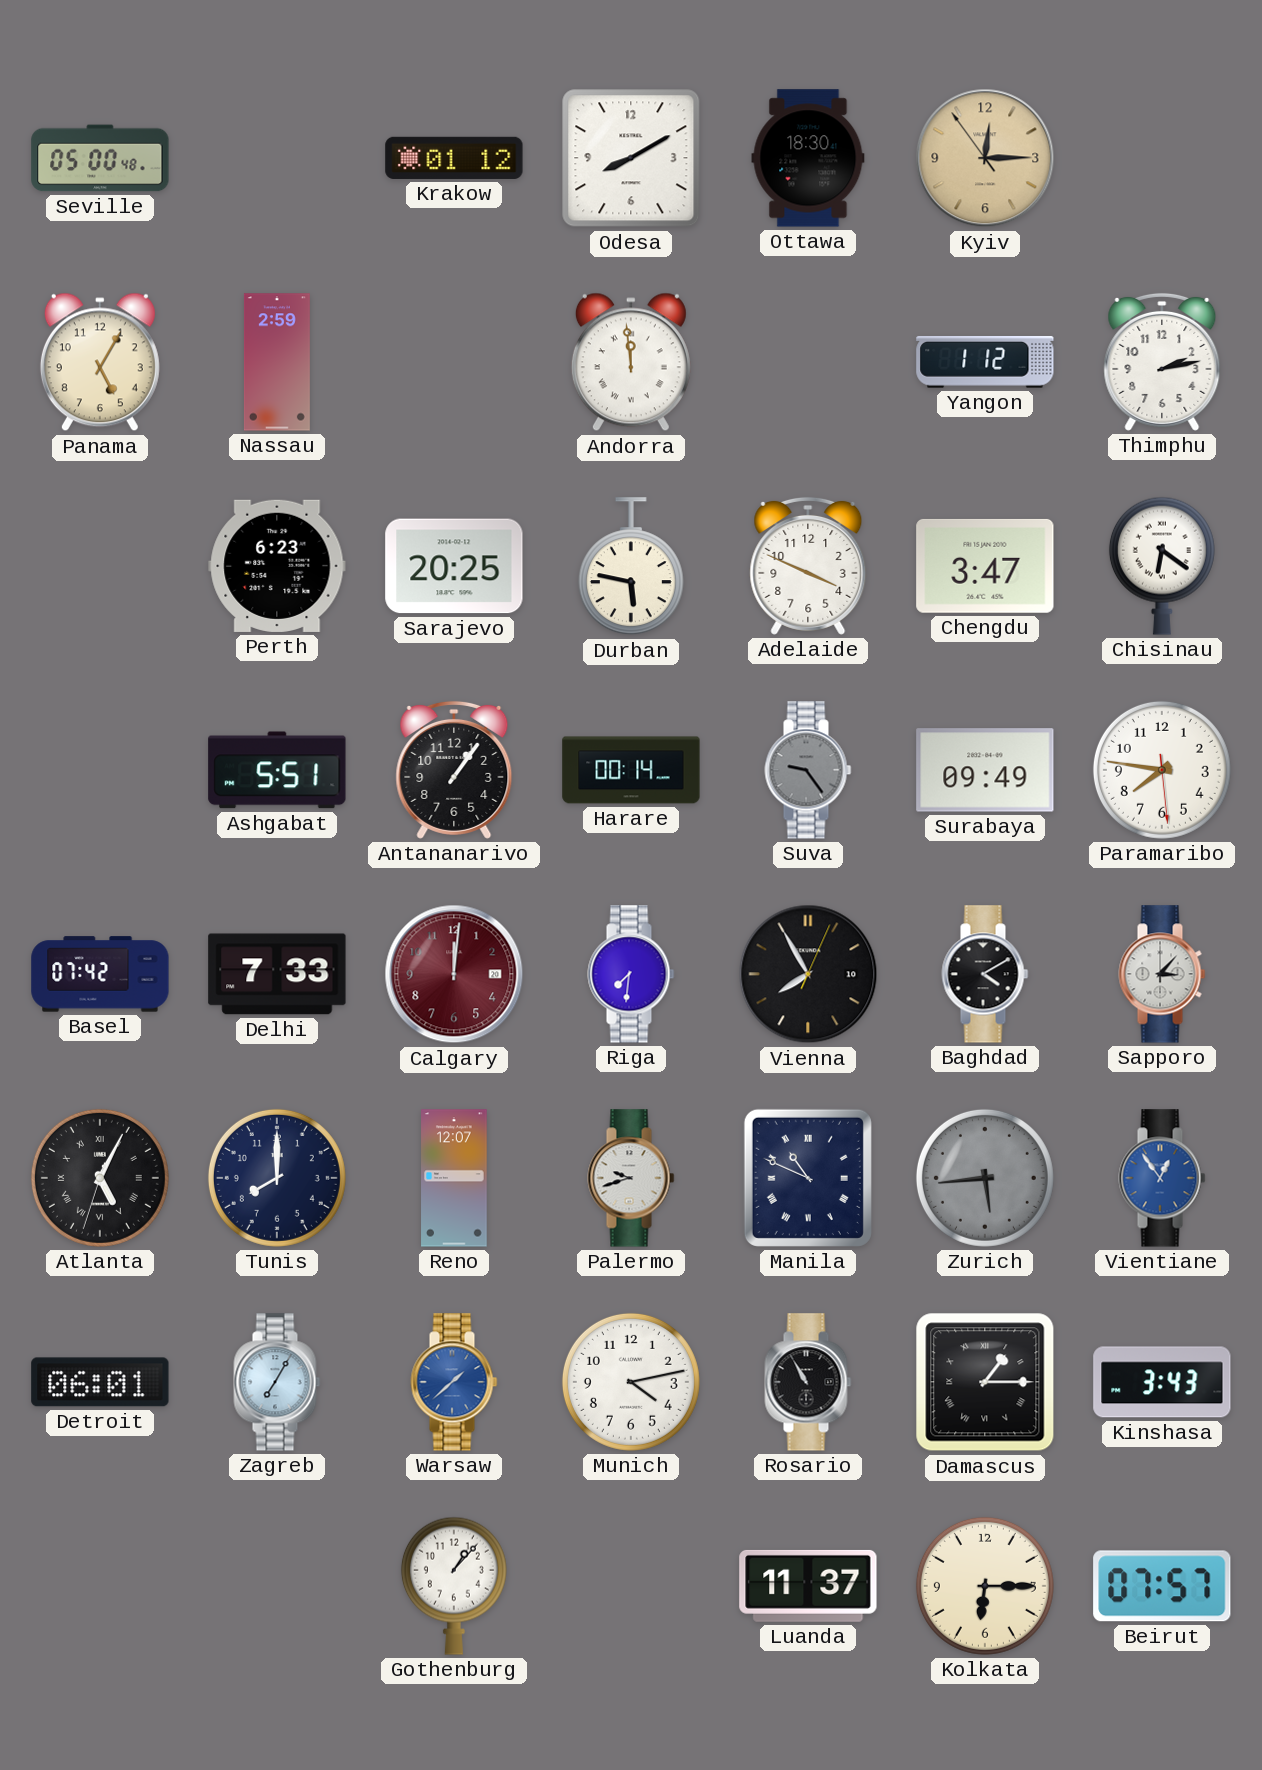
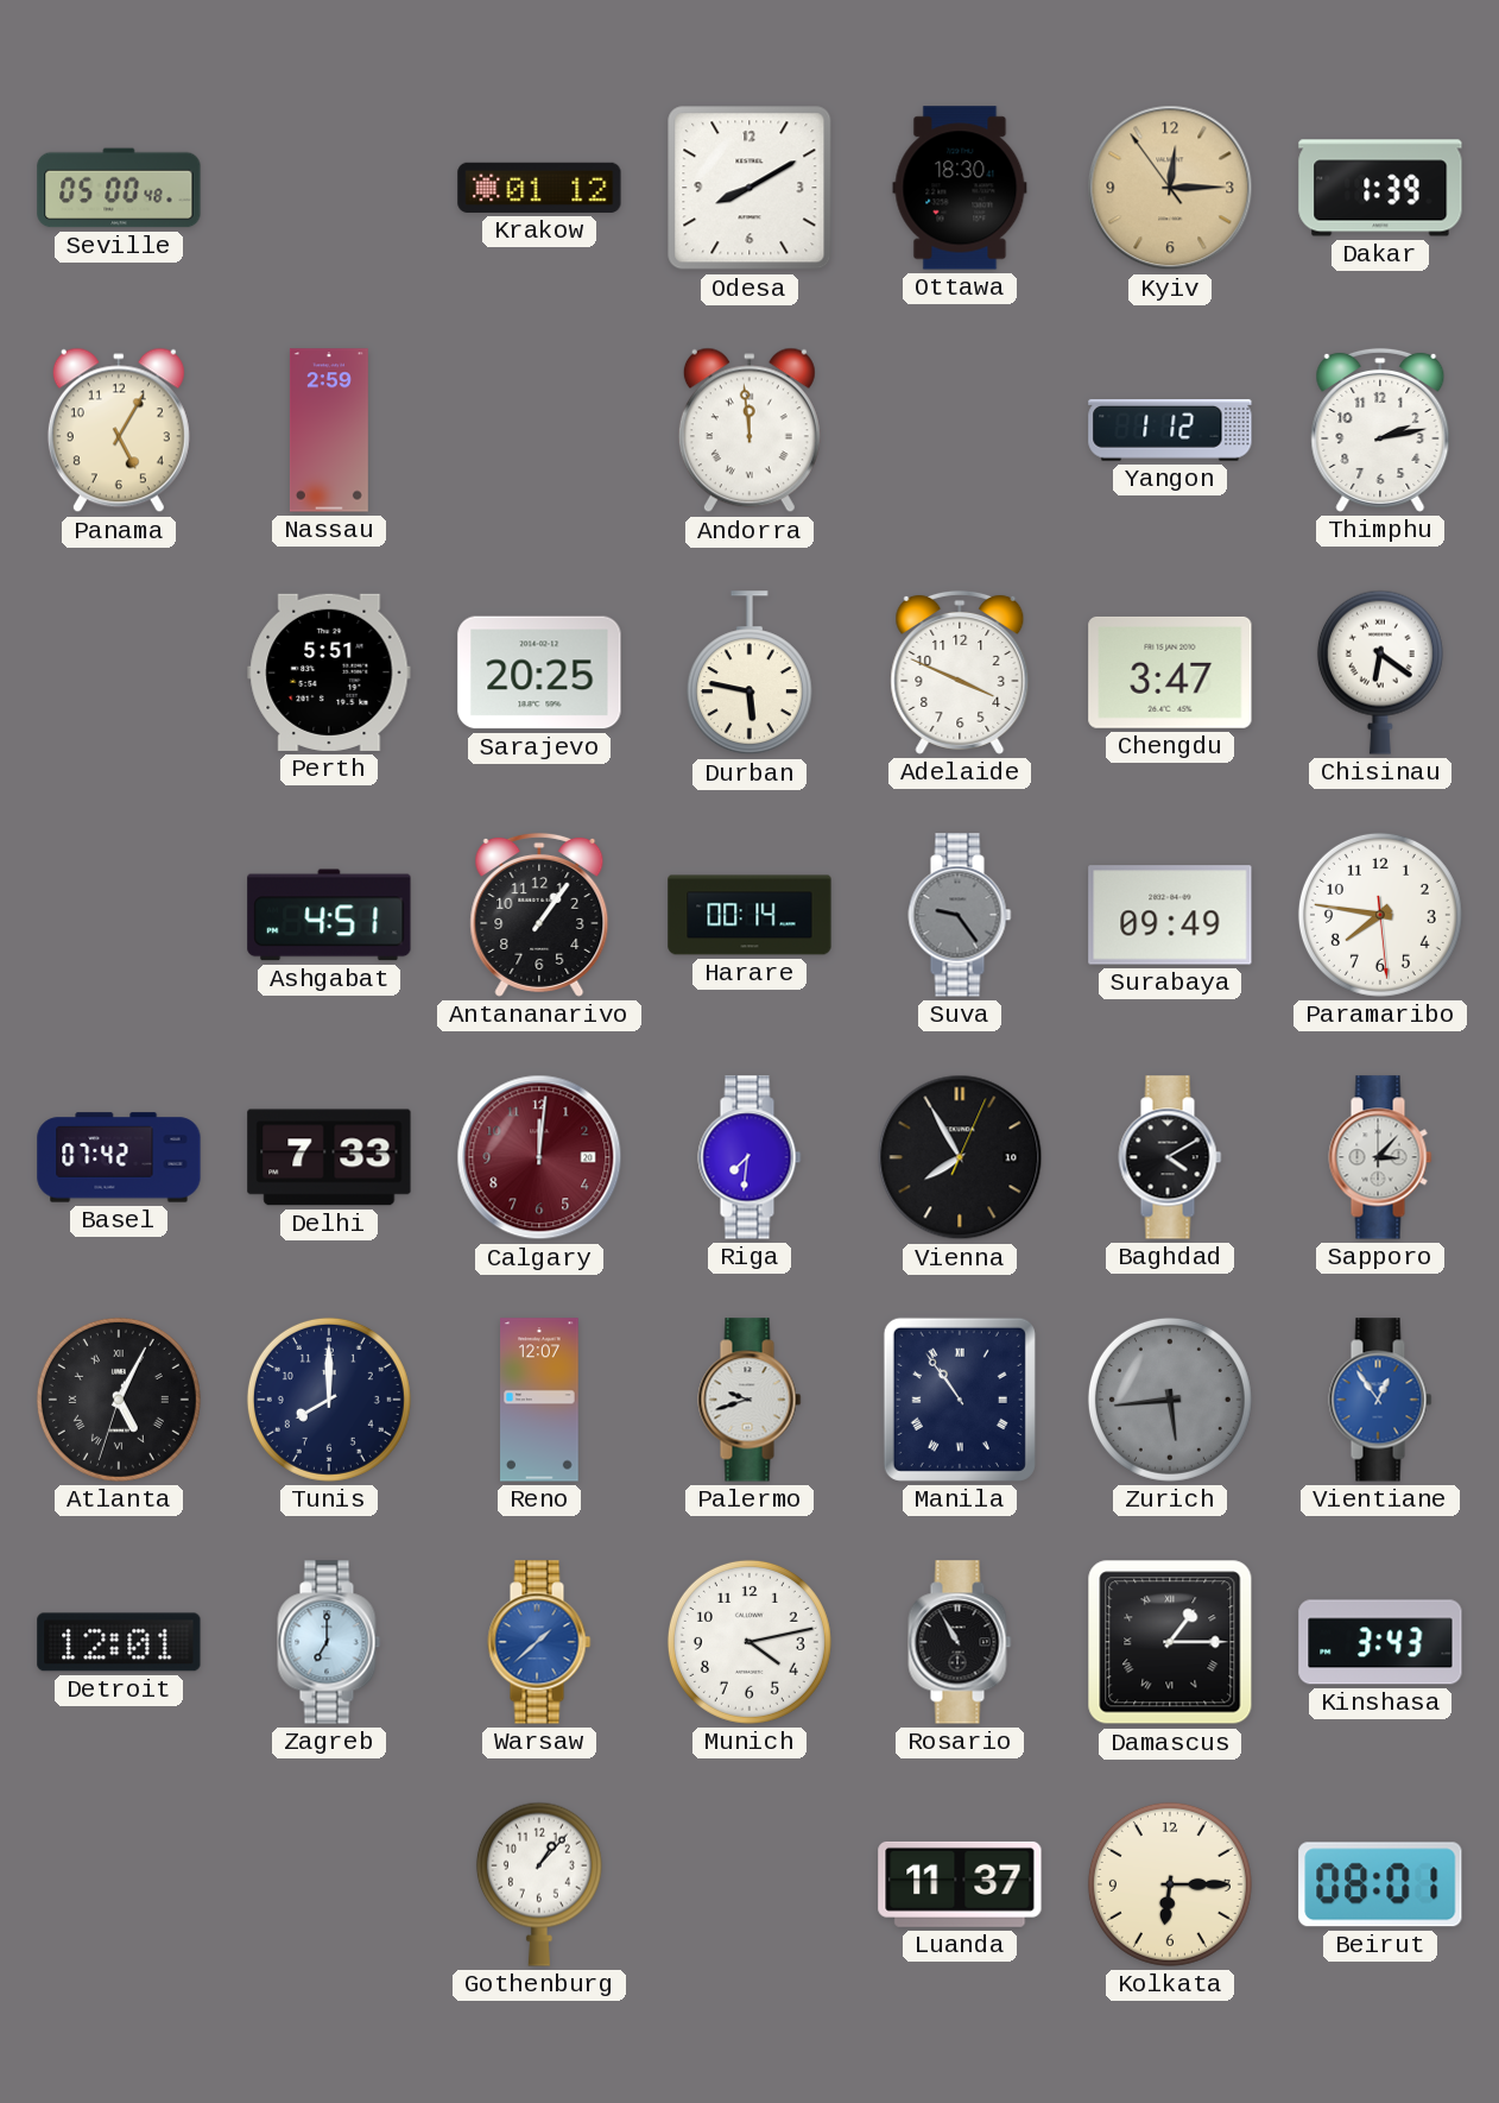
Dakar: none -> 1:39
Perth: 6:23 -> 5:51
Ashgabat: 5:51 -> 4:51
Manila: 10:49 -> 10:54
Detroit: 06:01 -> 12:01
Zagreb: 7:05 -> 7:00
Beirut: 07:57 -> 08:01
